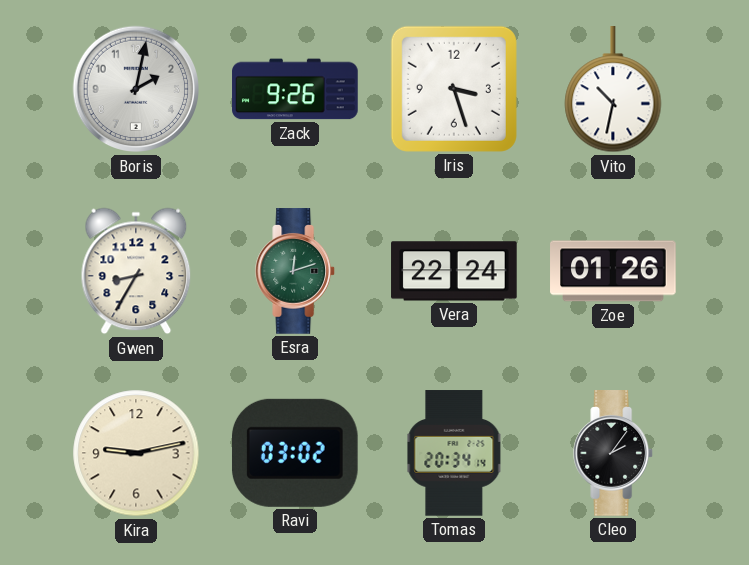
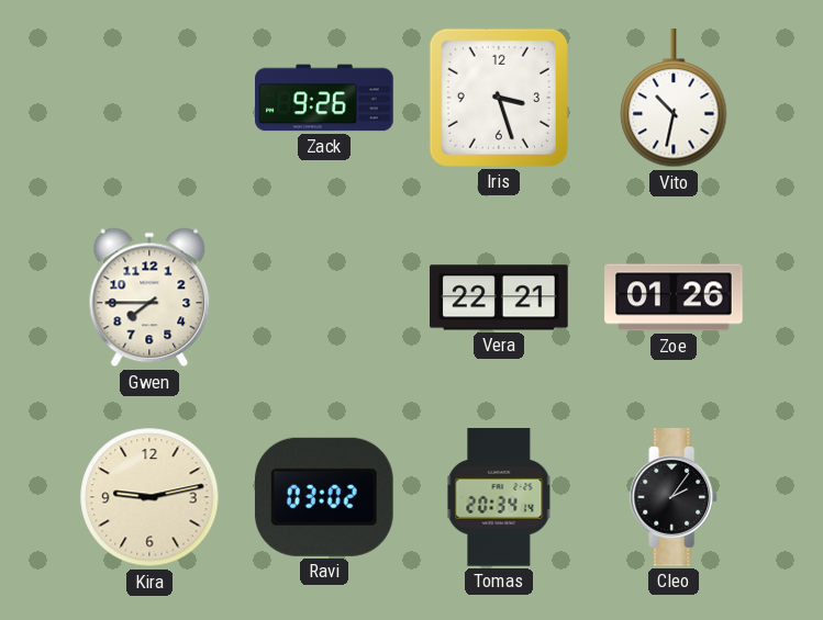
Boris: 2:02 -> none
Gwen: 8:35 -> 7:45
Esra: 12:12 -> none
Vera: 22:24 -> 22:21
